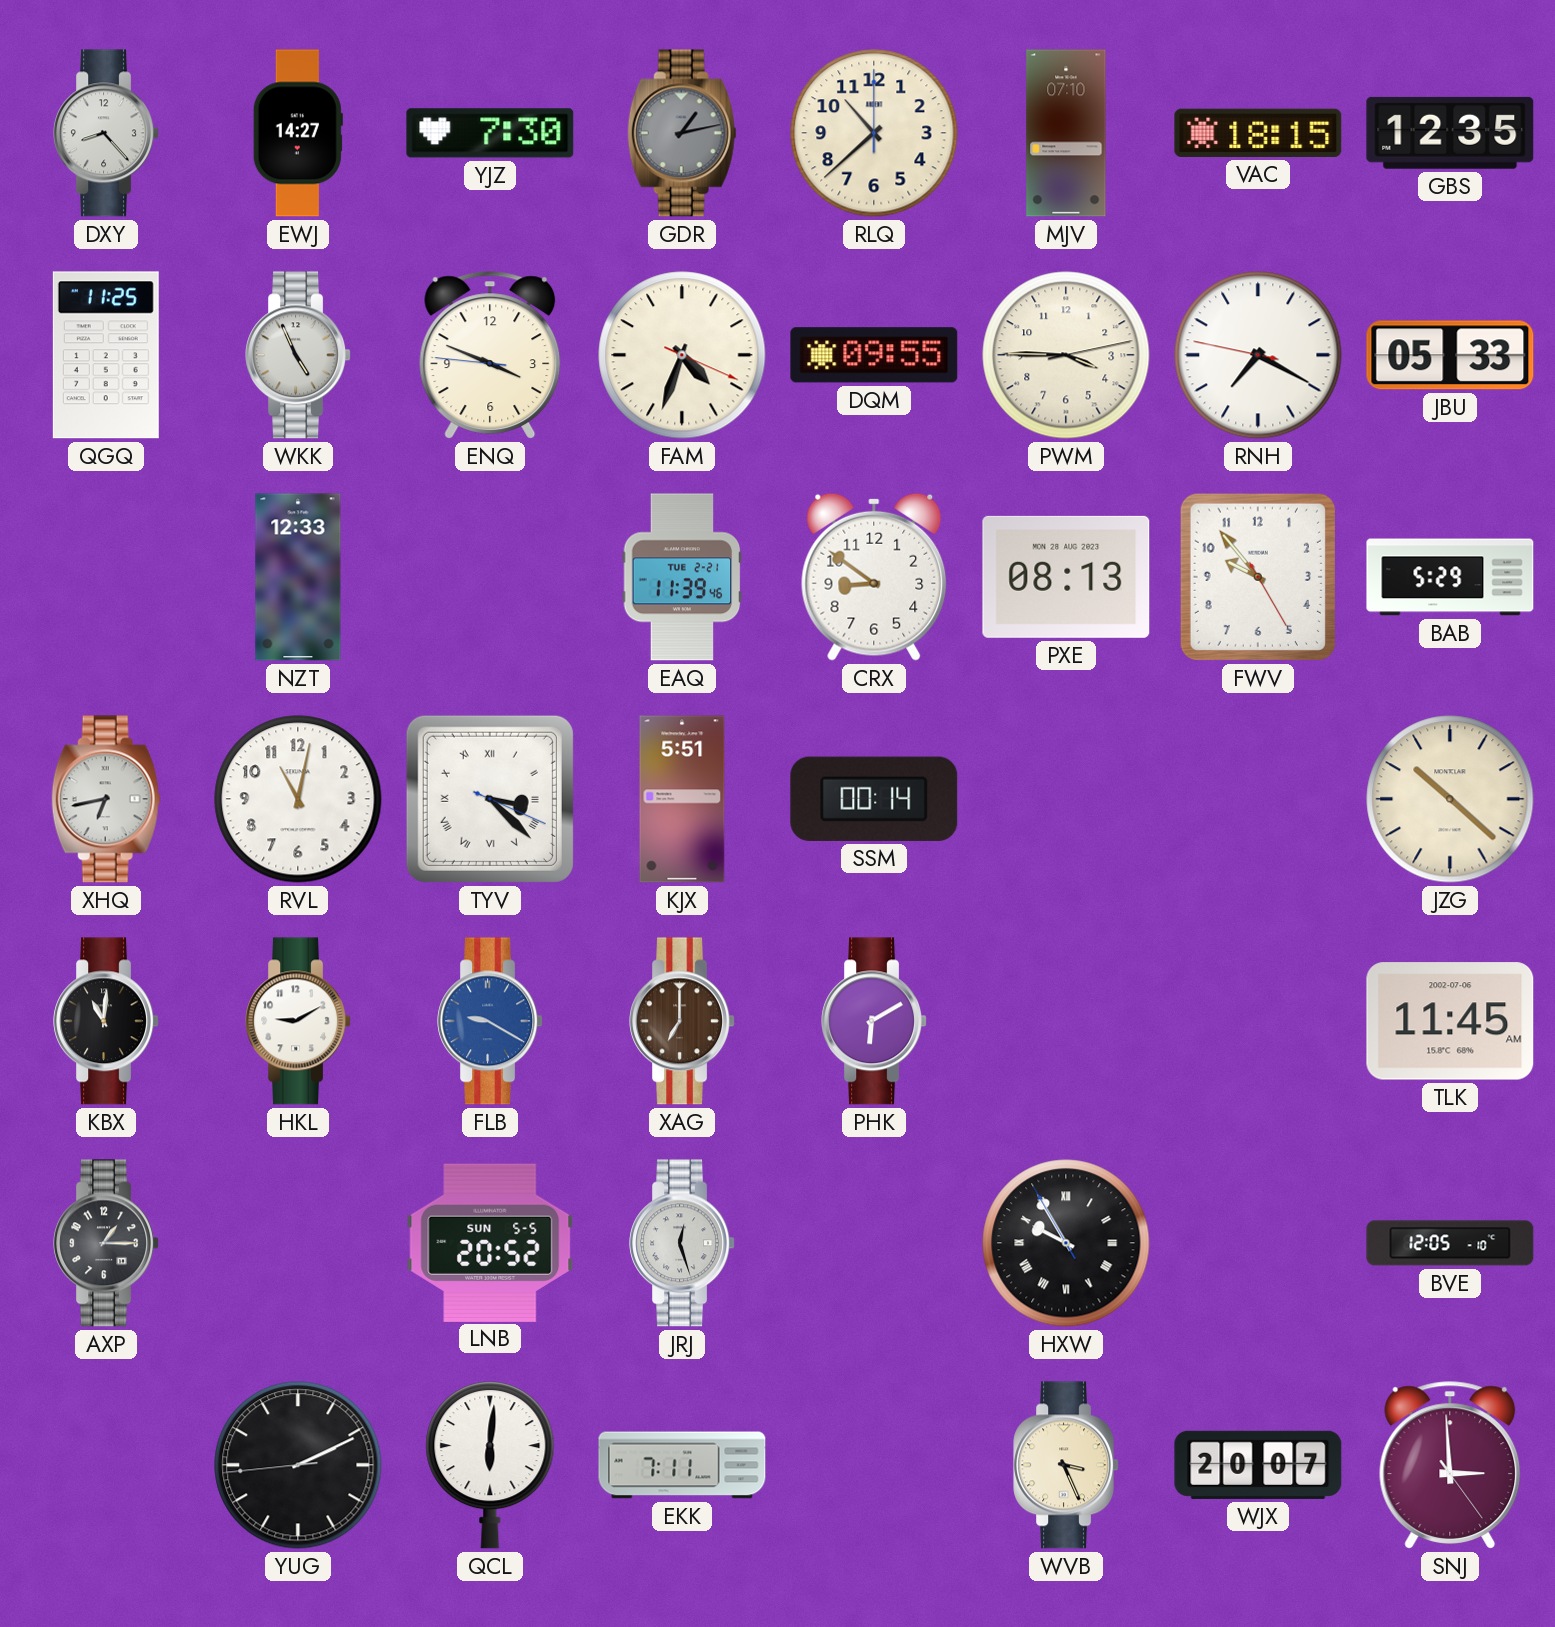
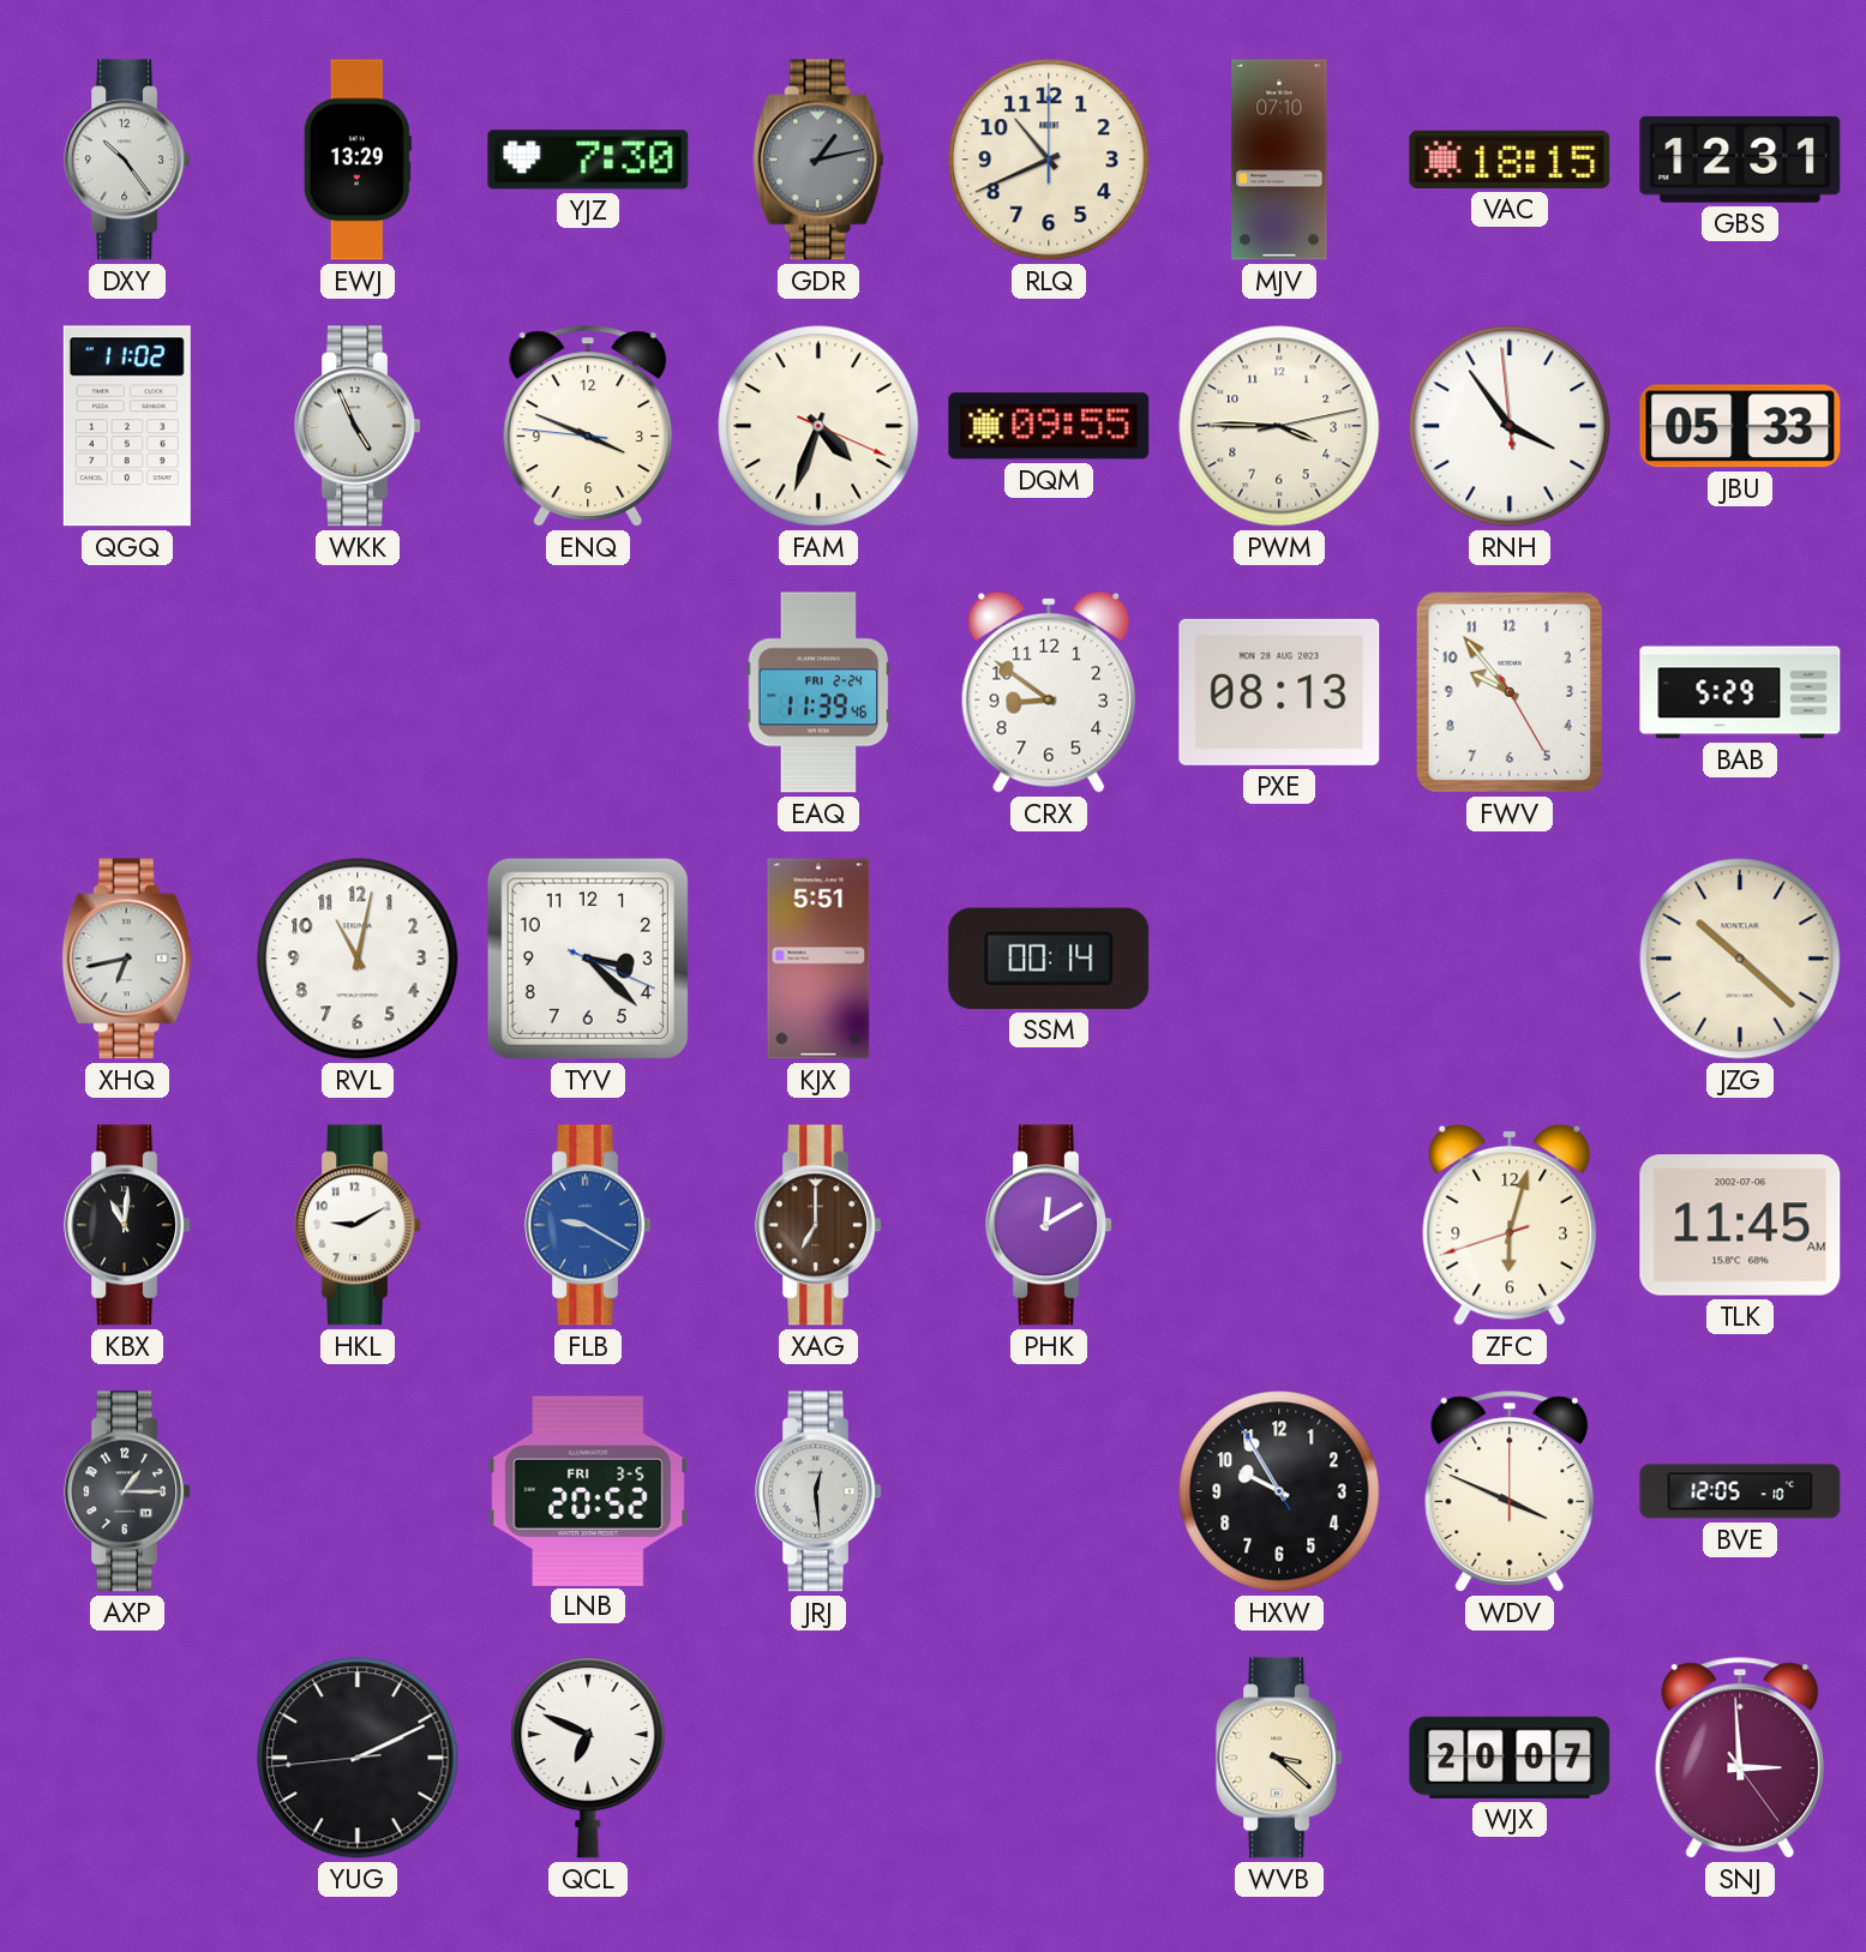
DXY: 8:23 -> 10:24
EWJ: 14:27 -> 13:29
RLQ: 10:38 -> 10:41
GBS: 12:35 -> 12:31
QGQ: 11:25 -> 11:02
RNH: 7:19 -> 3:53
NZT: 12:33 -> none
EAQ date: TUE 2-21 -> FRI 2-24
TYV numerals: Roman -> Arabic
PHK: 6:10 -> 12:10
ZFC: none -> 6:02
LNB date: SUN 5-5 -> FRI 3-5
JRJ: 12:27 -> 12:29
HXW numerals: Roman -> Arabic
WDV: none -> 3:49
QCL: 6:01 -> 6:49
EKK: 7:11 -> none
WVB: 3:26 -> 3:22
